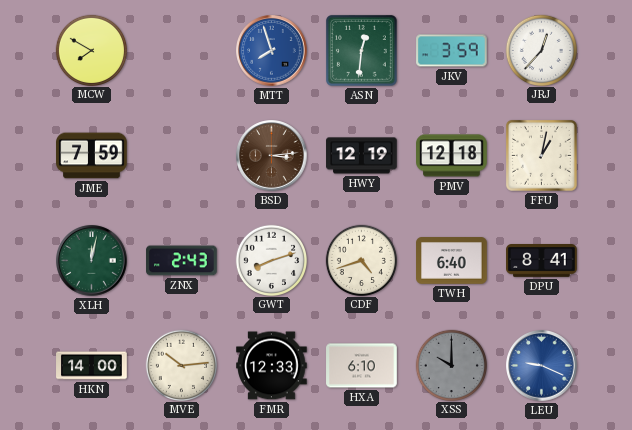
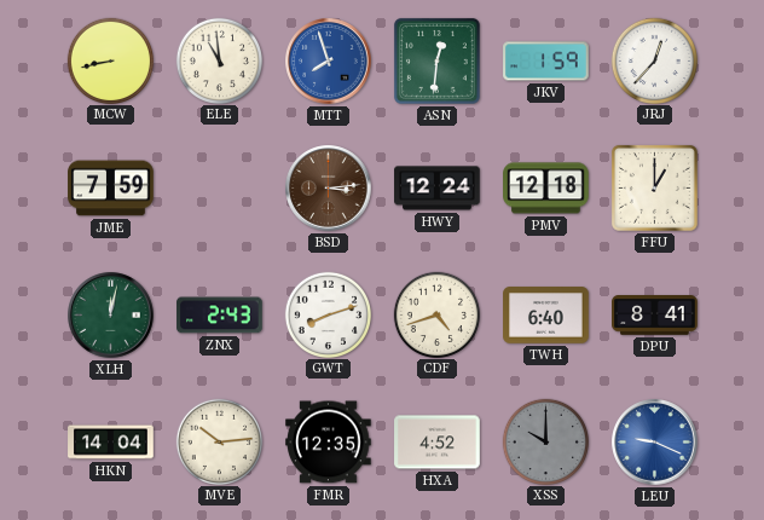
MCW: 7:50 -> 8:43
ELE: none -> 10:59
JKV: 3:59 -> 1:59
HWY: 12:19 -> 12:24
FFU: 1:02 -> 1:00
HKN: 14:00 -> 14:04
FMR: 12:33 -> 12:35
HXA: 6:10 -> 4:52
